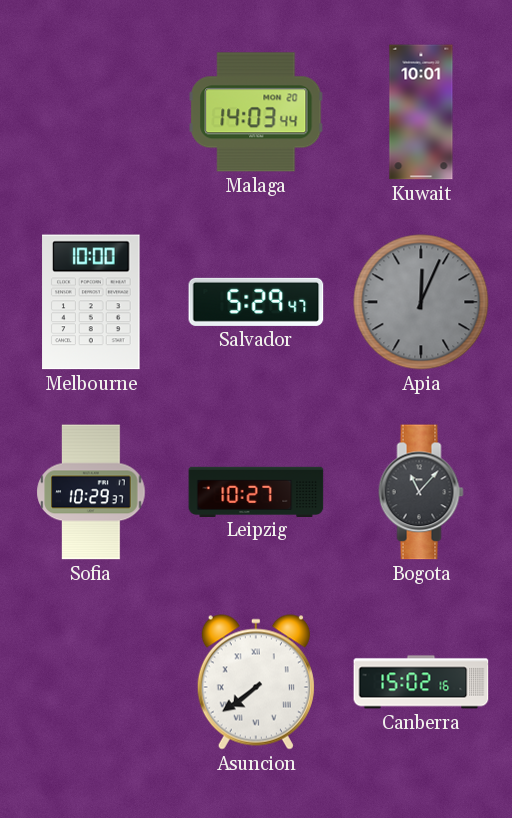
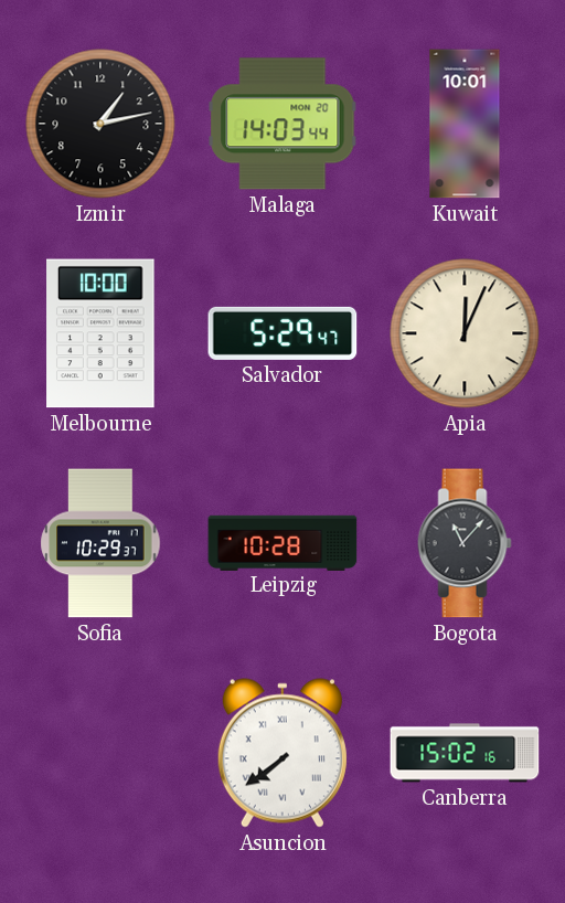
Izmir: none -> 1:13
Apia dial: grey -> cream
Leipzig: 10:27 -> 10:28
